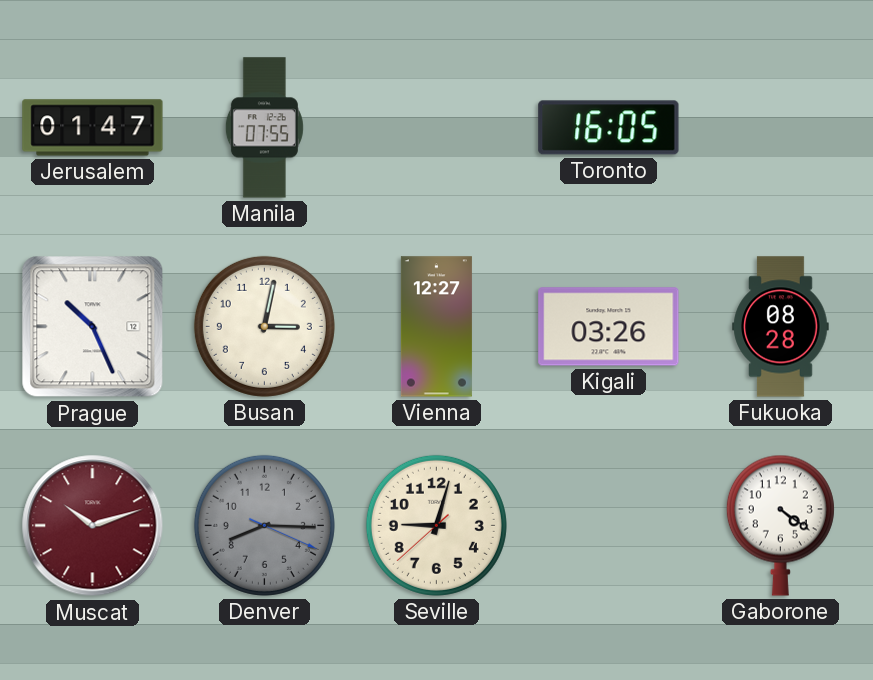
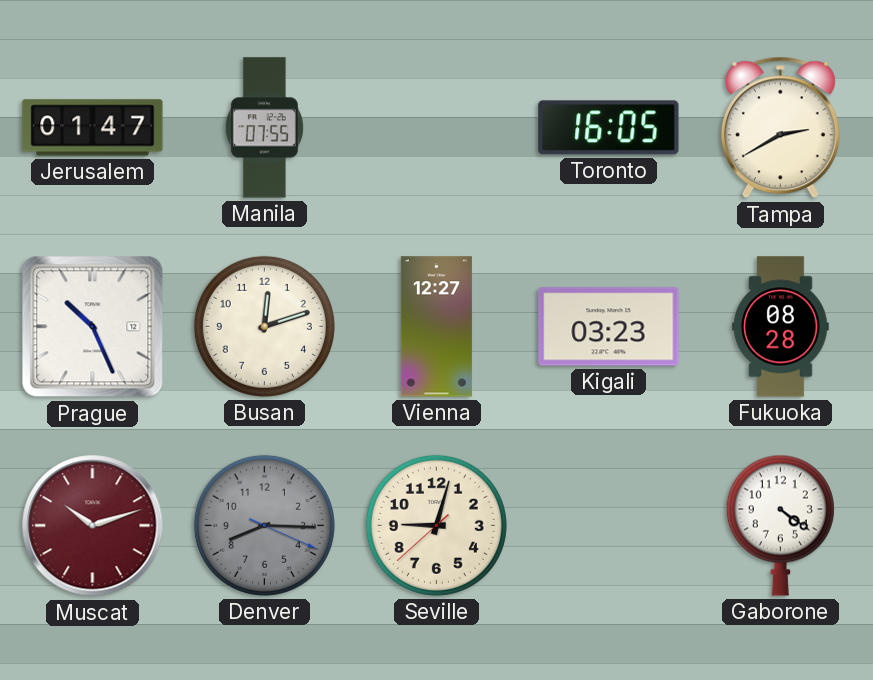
Tampa: none -> 2:40
Busan: 3:02 -> 12:12
Kigali: 03:26 -> 03:23
